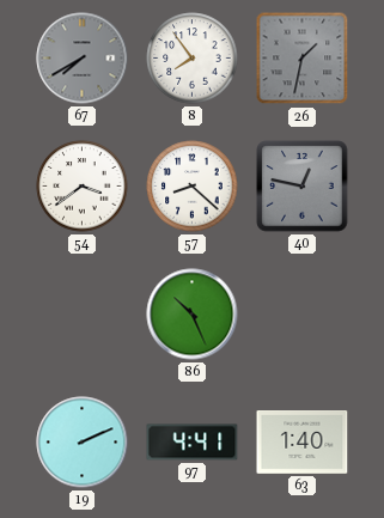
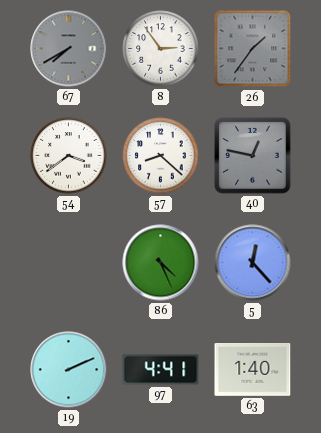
8: 7:54 -> 2:54
26: 1:32 -> 1:36
86: 10:26 -> 4:26
5: none -> 12:23
